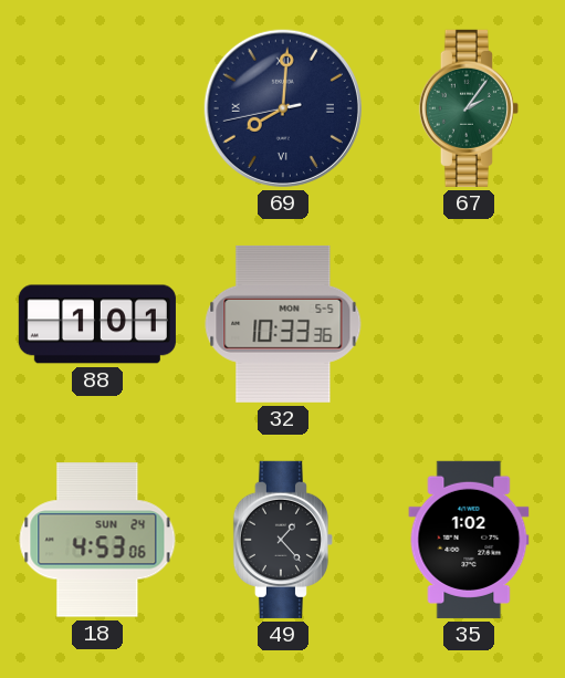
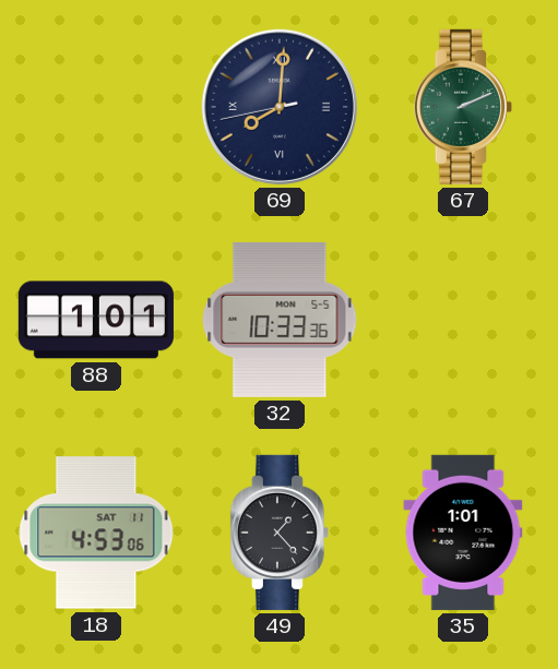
67: 2:06 -> 2:11
18 date: SUN 24 -> SAT 11
35: 1:02 -> 1:01
